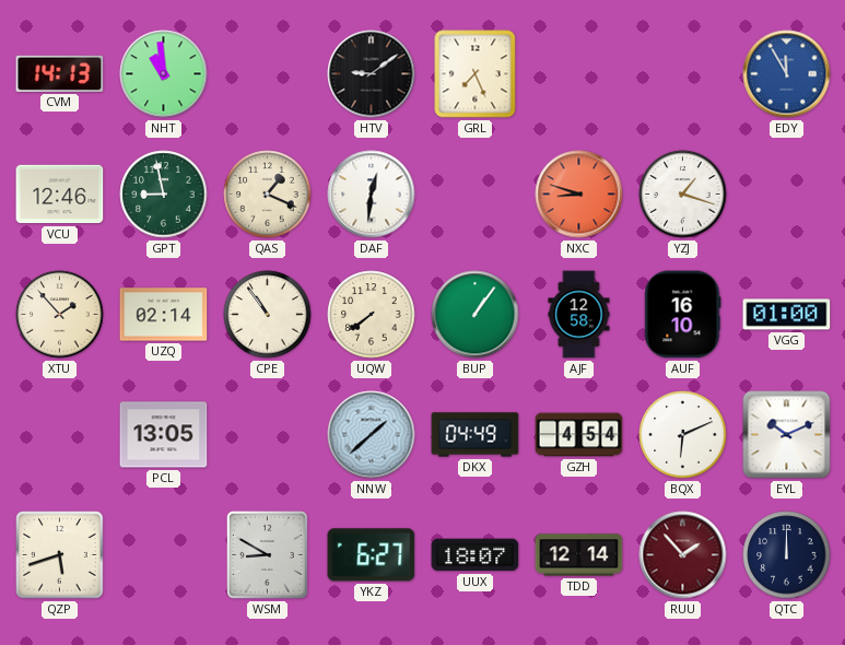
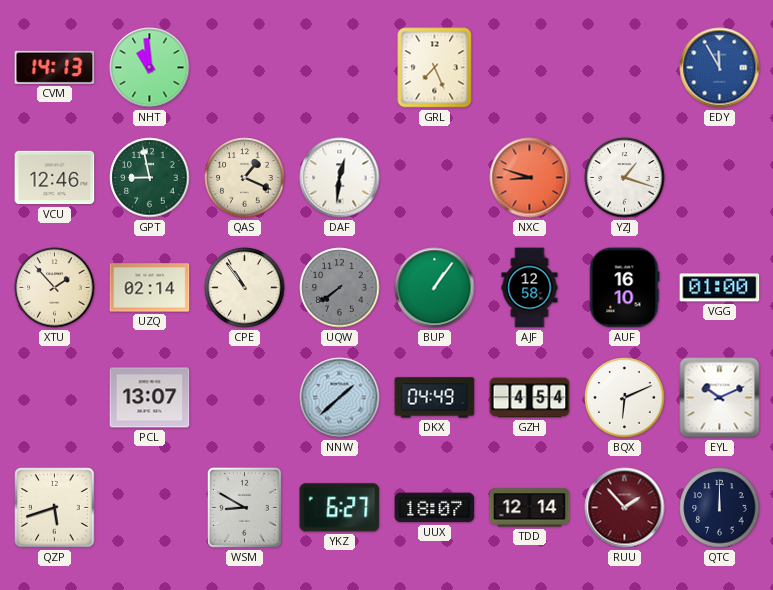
HTV: 9:09 -> none
UQW dial: cream -> grey
PCL: 13:05 -> 13:07
